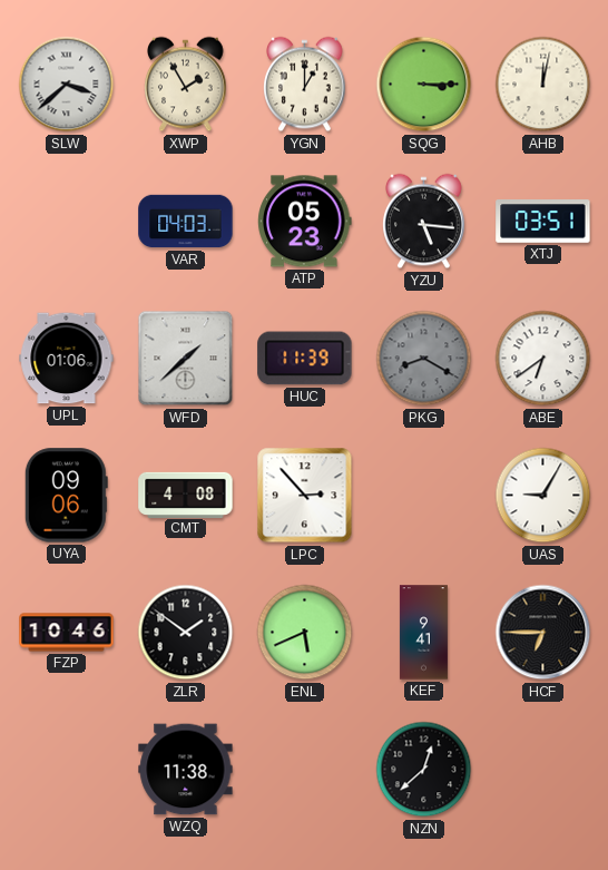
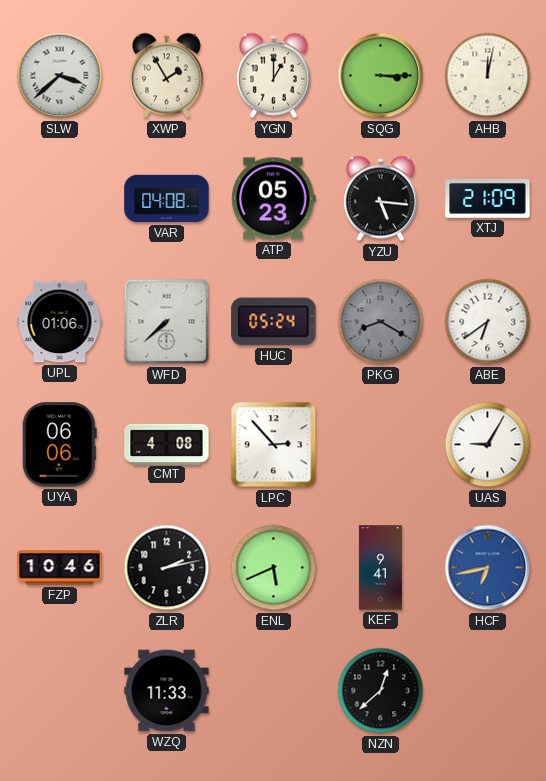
VAR: 04:03 -> 04:08
XTJ: 03:51 -> 21:09
WFD: 1:38 -> 7:38
HUC: 11:39 -> 05:24
UYA: 09:06 -> 06:06
ZLR: 1:51 -> 2:13
HCF: 6:45 -> 6:43
HCF dial: black -> blue
WZQ: 11:38 -> 11:33
